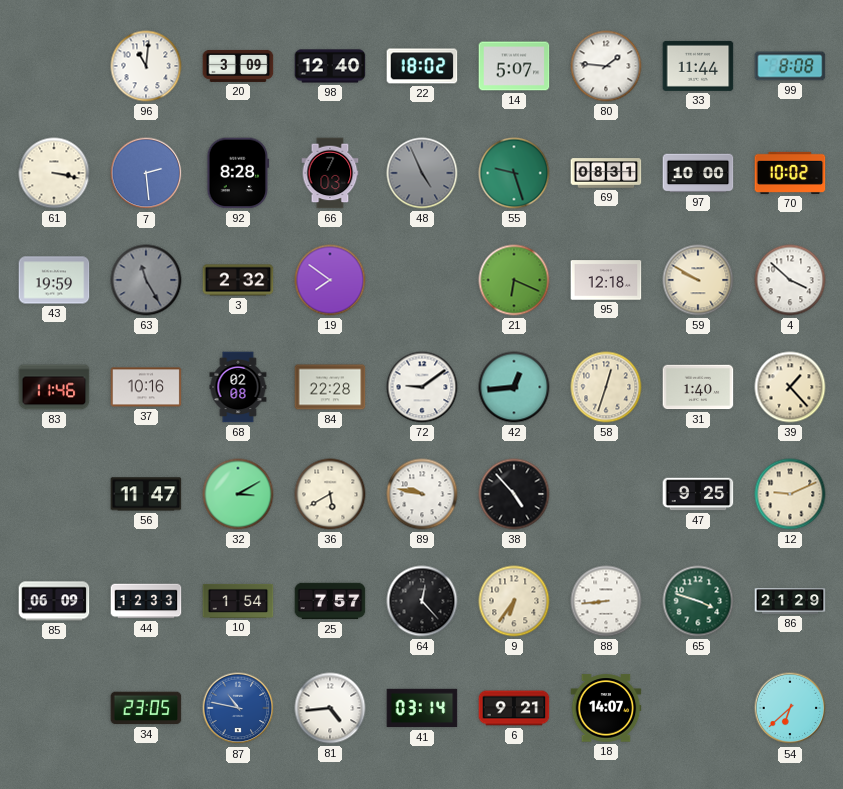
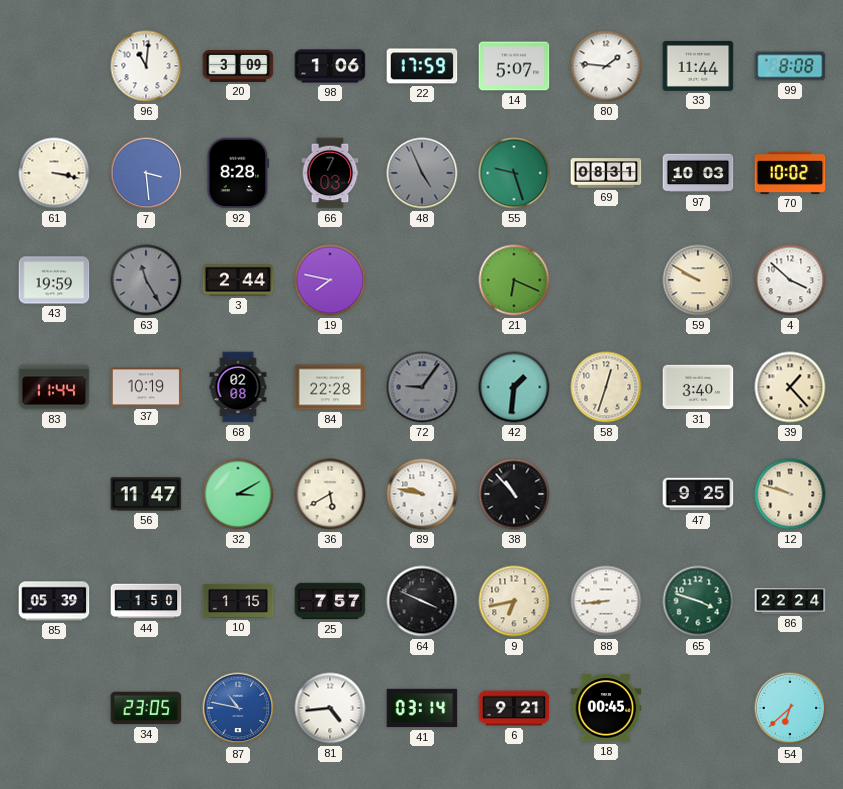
98: 12:40 -> 1:06
22: 18:02 -> 17:59
7: 2:29 -> 3:29
97: 10:00 -> 10:03
3: 2:32 -> 2:44
19: 7:51 -> 7:47
95: 12:18 -> none
83: 11:46 -> 11:44
37: 10:16 -> 10:19
72: 9:09 -> 9:06
72 dial: white -> grey
42: 12:44 -> 1:31
31: 1:40 -> 3:40
38: 4:53 -> 10:53
12: 9:11 -> 9:48
85: 06:09 -> 05:39
44: 12:33 -> 1:50
10: 1:54 -> 1:15
64: 12:23 -> 3:49
9: 6:36 -> 6:43
86: 21:29 -> 22:24
18: 14:07 -> 00:45
